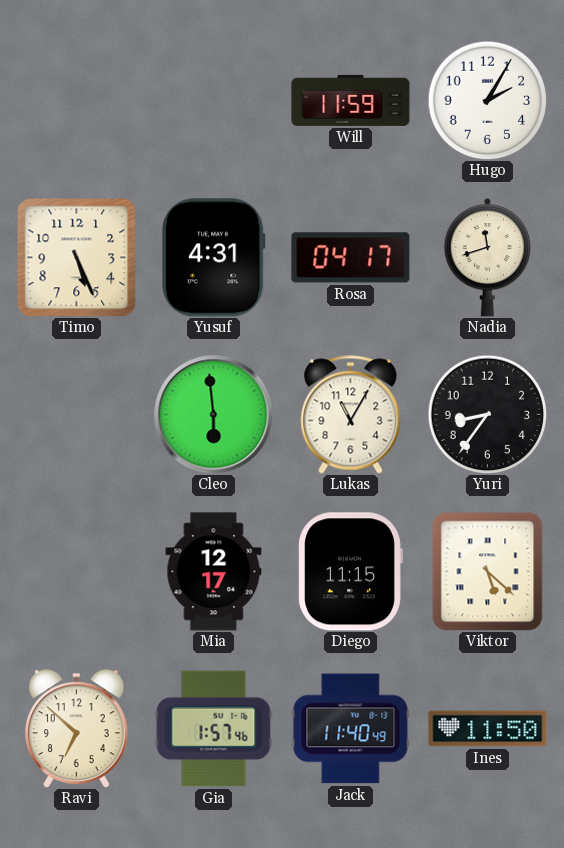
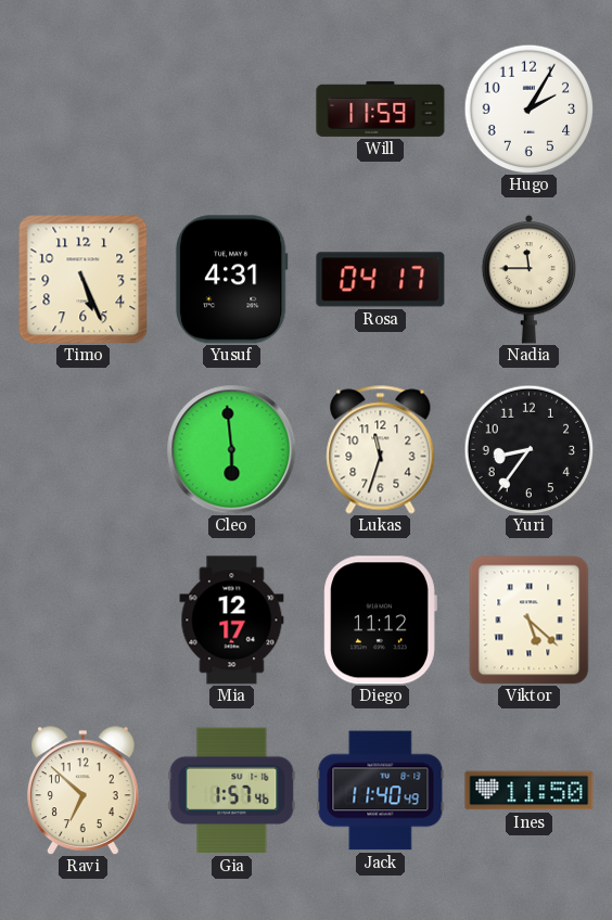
Nadia: 11:42 -> 11:45
Lukas: 11:05 -> 11:33
Diego: 11:15 -> 11:12
